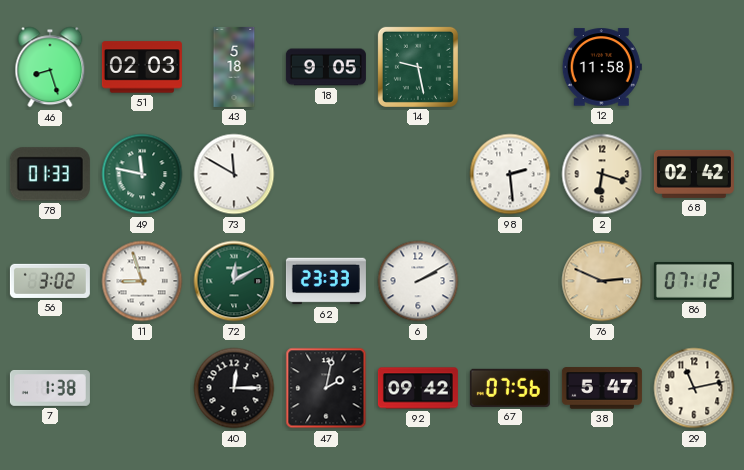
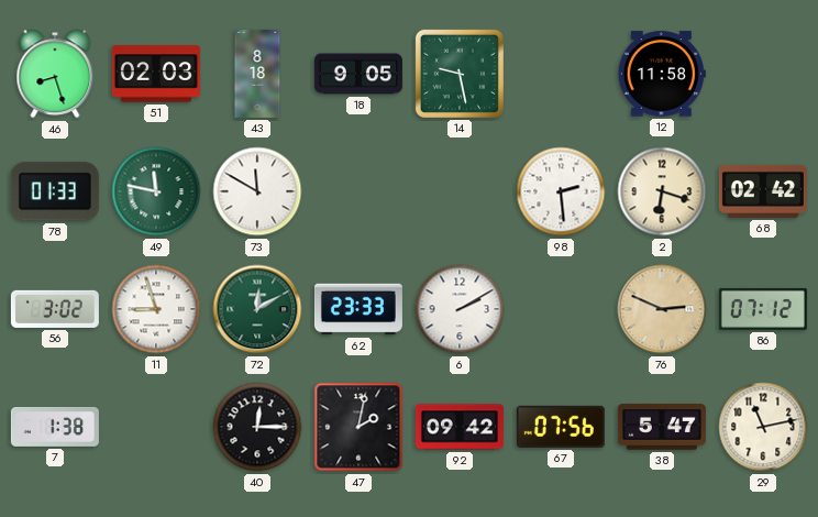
43: 5:18 -> 8:18
